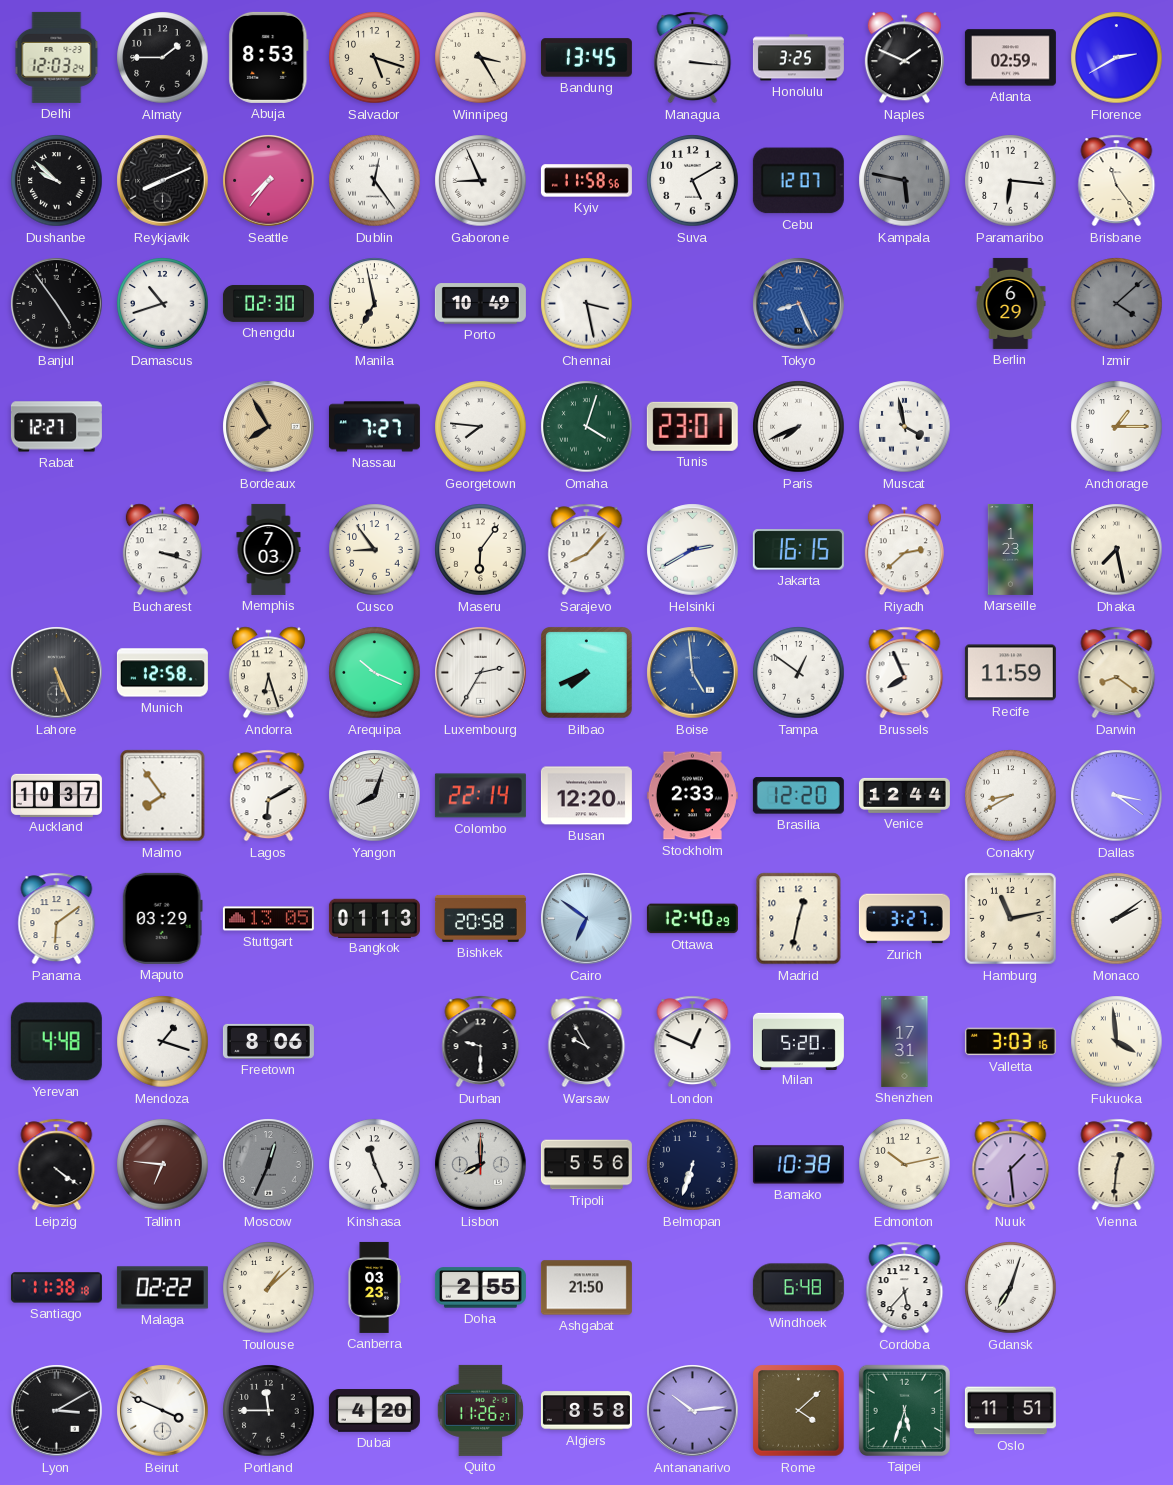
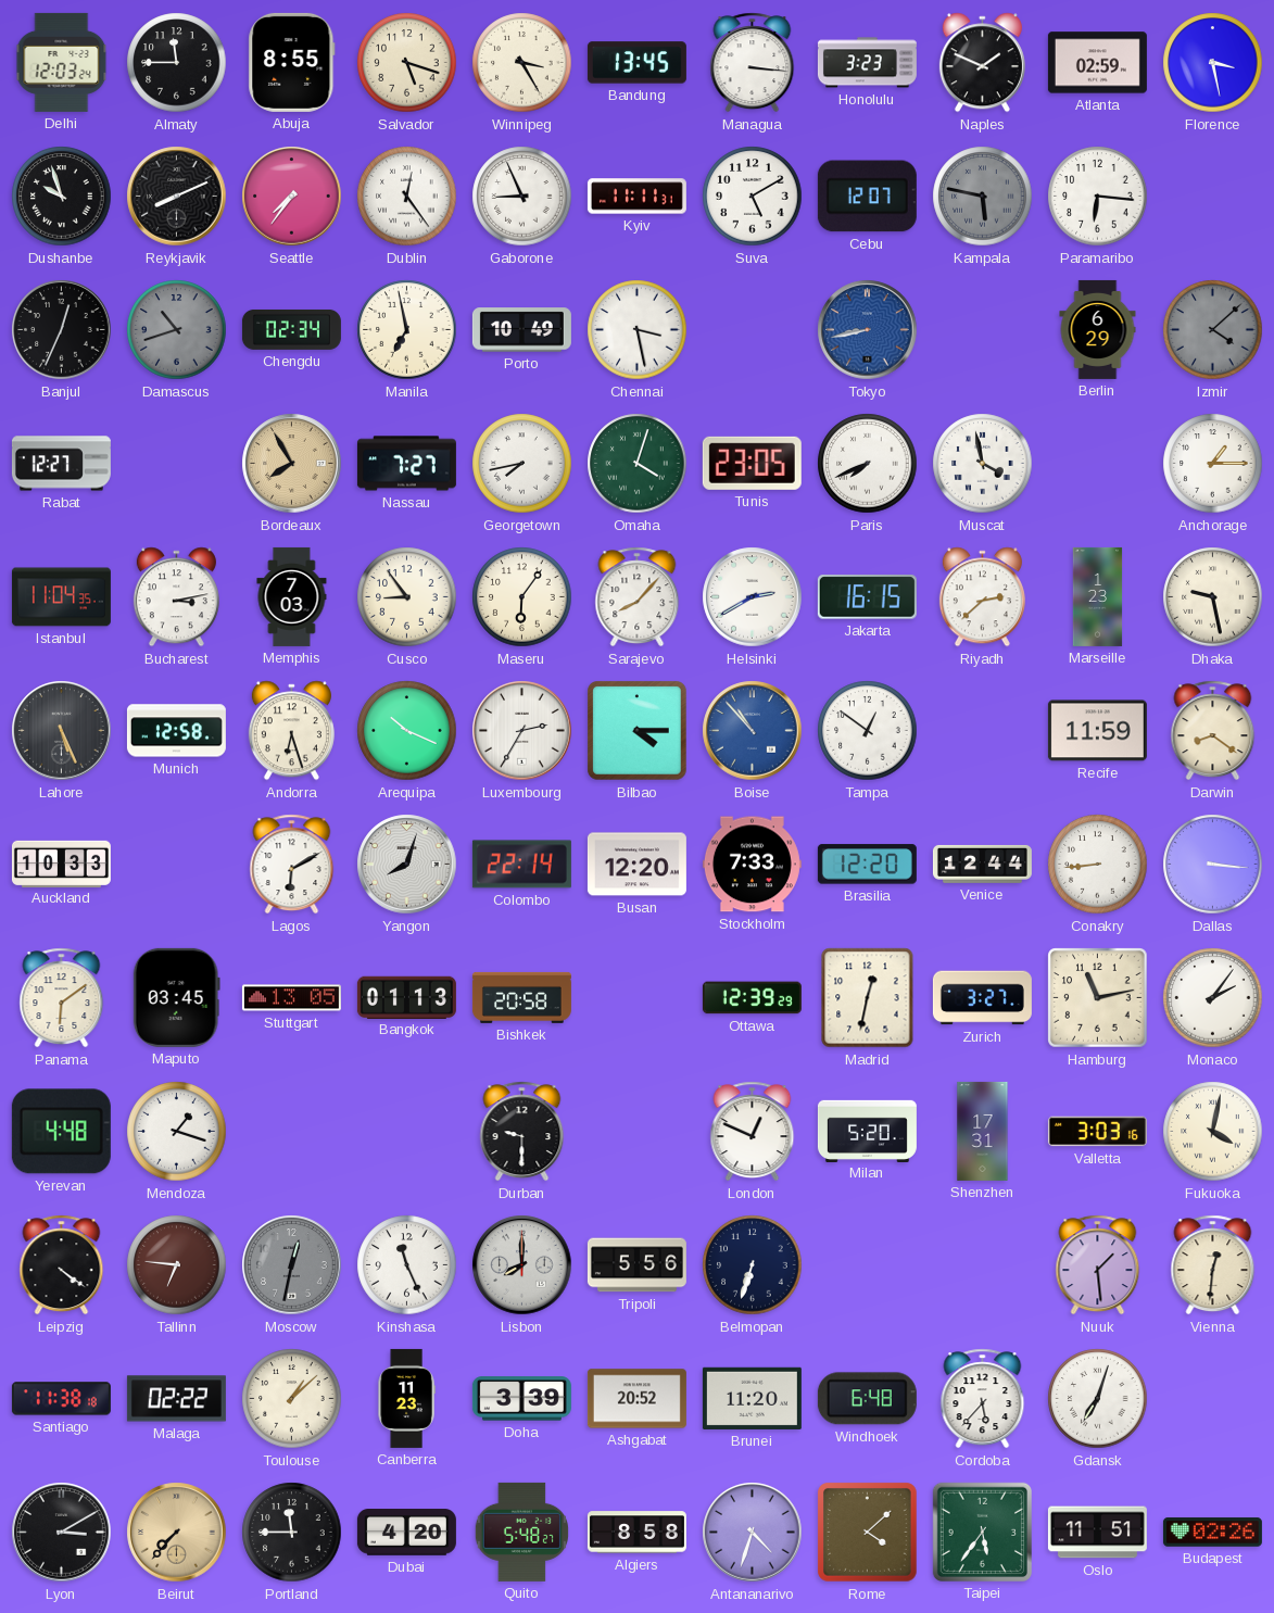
Almaty: 1:45 -> 11:45
Abuja: 8:53 -> 8:55
Honolulu: 3:25 -> 3:23
Florence: 2:40 -> 3:28
Dushanbe: 9:52 -> 9:57
Kyiv: 11:58 -> 11:11
Brisbane: 11:24 -> none
Banjul: 4:54 -> 12:34
Damascus dial: white -> grey
Chengdu: 02:30 -> 02:34
Tokyo: 8:26 -> 8:43
Georgetown: 7:46 -> 7:43
Tunis: 23:01 -> 23:05
Istanbul: none -> 11:04
Bucharest: 3:18 -> 3:13
Dhaka: 7:28 -> 9:28
Bilbao: 7:41 -> 4:15
Boise: 4:59 -> 10:53
Brussels: 7:56 -> none
Auckland: 10:37 -> 10:33
Malmo: 7:54 -> none
Stockholm: 2:33 -> 7:33
Conakry: 8:40 -> 8:44
Dallas: 3:21 -> 3:16
Maputo: 03:29 -> 03:45
Cairo: 6:51 -> none
Ottawa: 12:40 -> 12:39
Monaco: 2:09 -> 2:06
Freetown: 8:06 -> none
Warsaw: 9:55 -> none
Fukuoka: 3:59 -> 4:02
Moscow: 12:34 -> 12:32
Bamako: 10:38 -> none
Edmonton: 10:13 -> none
Canberra: 03:23 -> 11:23
Doha: 2:55 -> 3:39
Ashgabat: 21:50 -> 20:52
Brunei: none -> 11:20
Beirut: 3:49 -> 7:37
Beirut dial: white -> champagne
Quito: 11:26 -> 5:48
Antananarivo: 10:14 -> 4:33
Taipei: 5:33 -> 5:36
Budapest: none -> 02:26
